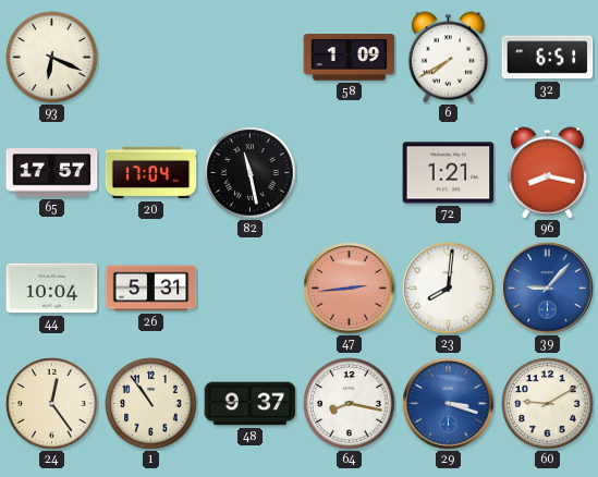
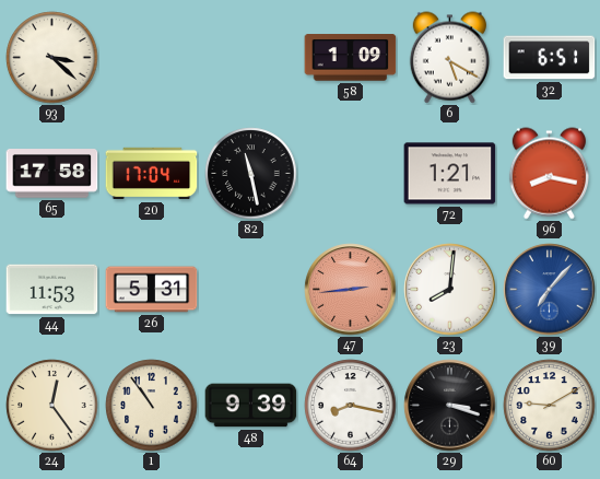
93: 6:19 -> 3:22
6: 7:40 -> 5:20
65: 17:57 -> 17:58
44: 10:04 -> 11:53
39: 9:07 -> 7:07
48: 9:37 -> 9:39
29 dial: blue -> black
